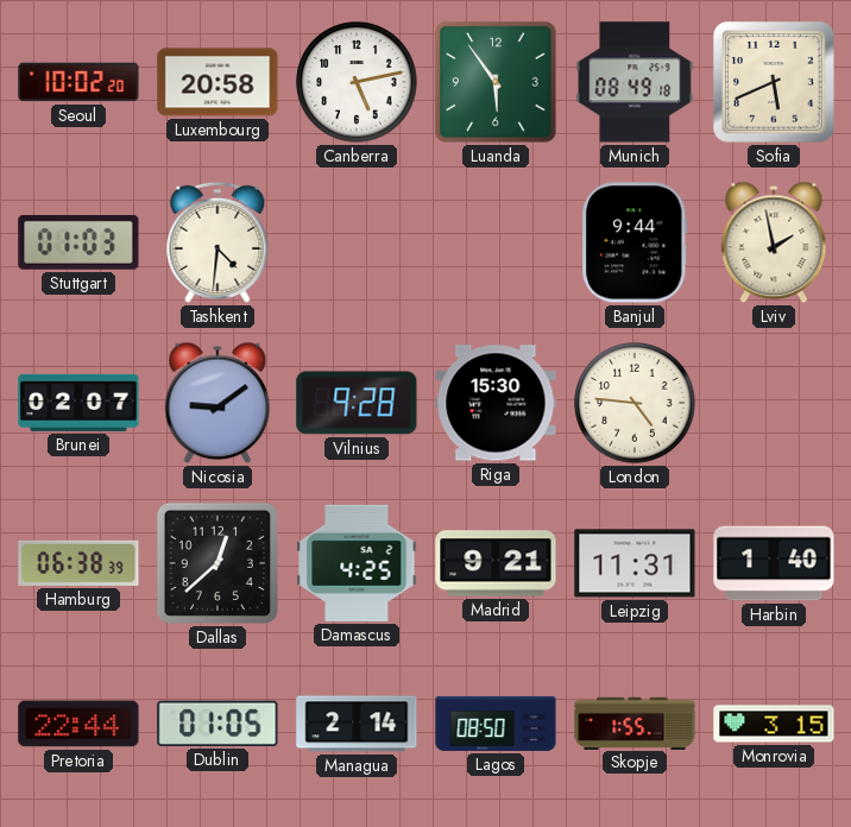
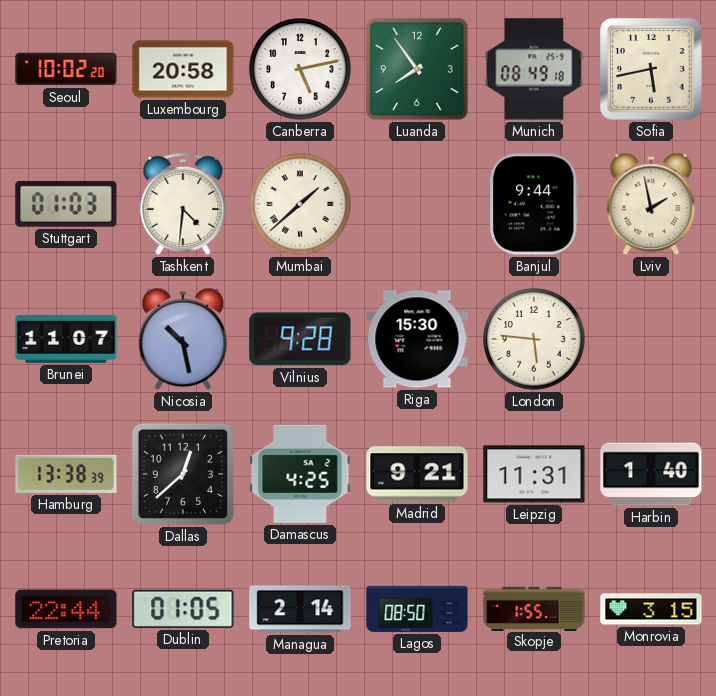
Luanda: 5:54 -> 7:54
Sofia: 5:41 -> 5:43
Mumbai: none -> 1:38
Brunei: 02:07 -> 11:07
Nicosia: 9:09 -> 10:28
London: 4:46 -> 5:46
Hamburg: 06:38 -> 13:38
